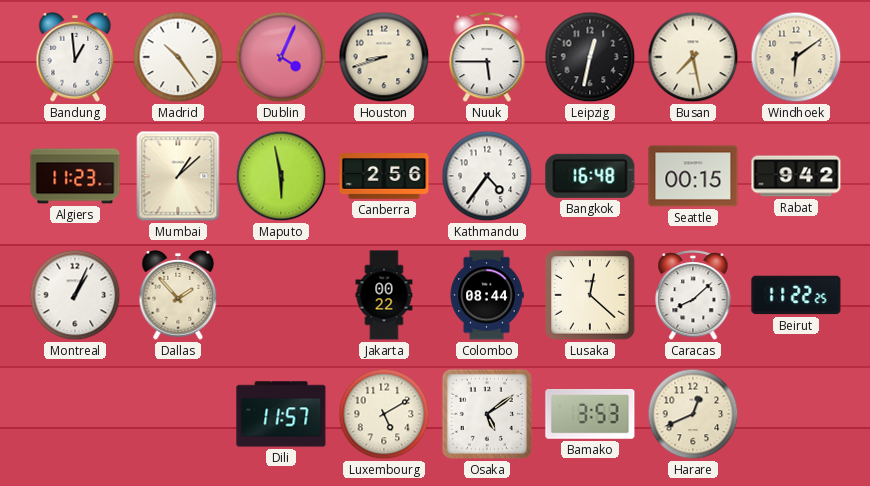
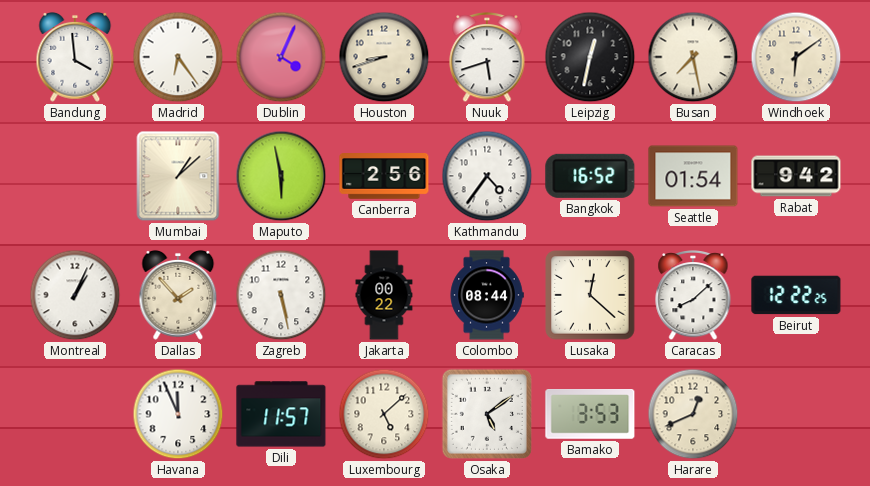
Bandung: 12:59 -> 3:59
Madrid: 10:24 -> 6:24
Nuuk: 5:45 -> 5:42
Algiers: 11:23 -> none
Bangkok: 16:48 -> 16:52
Seattle: 00:15 -> 01:54
Zagreb: none -> 5:28
Beirut: 11:22 -> 12:22
Havana: none -> 11:56
Luxembourg: 5:10 -> 5:08
